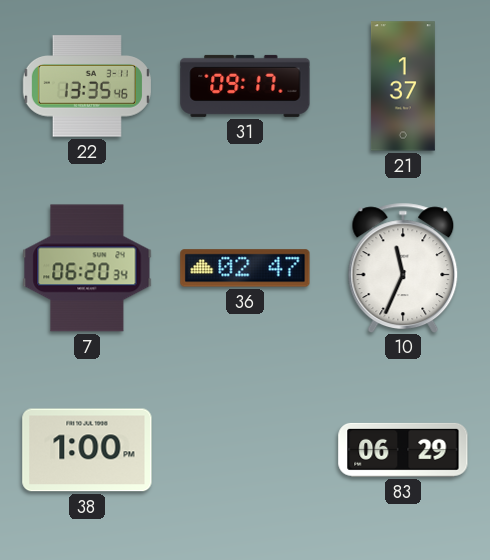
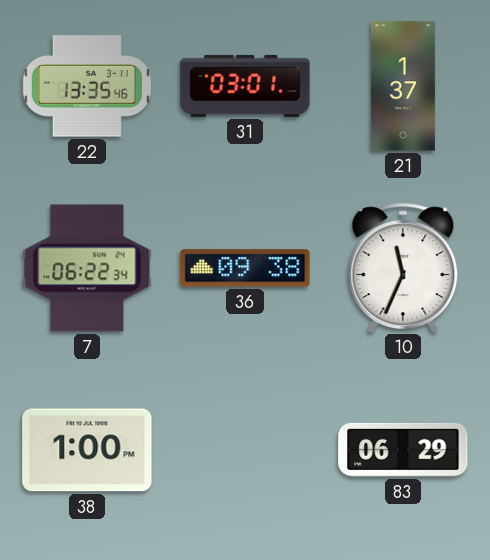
31: 09:17 -> 03:01
7: 06:20 -> 06:22
36: 02:47 -> 09:38
